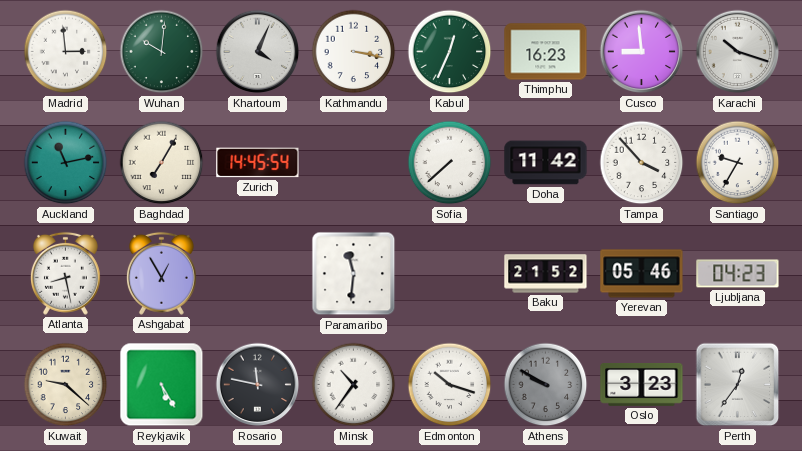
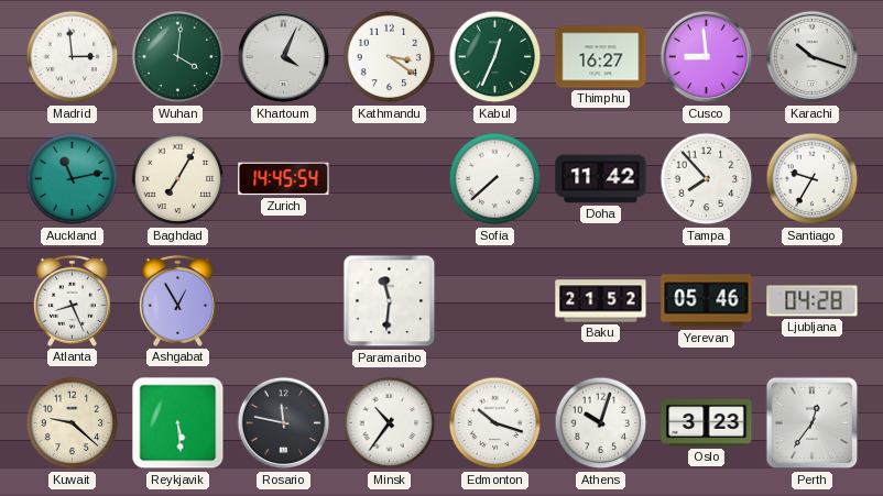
Wuhan: 10:01 -> 4:01
Kathmandu: 3:17 -> 3:21
Thimphu: 16:23 -> 16:27
Tampa: 3:53 -> 7:53
Atlanta: 8:28 -> 8:26
Ljubljana: 04:23 -> 04:28
Reykjavik: 5:25 -> 5:29
Athens: 9:50 -> 10:03
Athens dial: grey -> white
